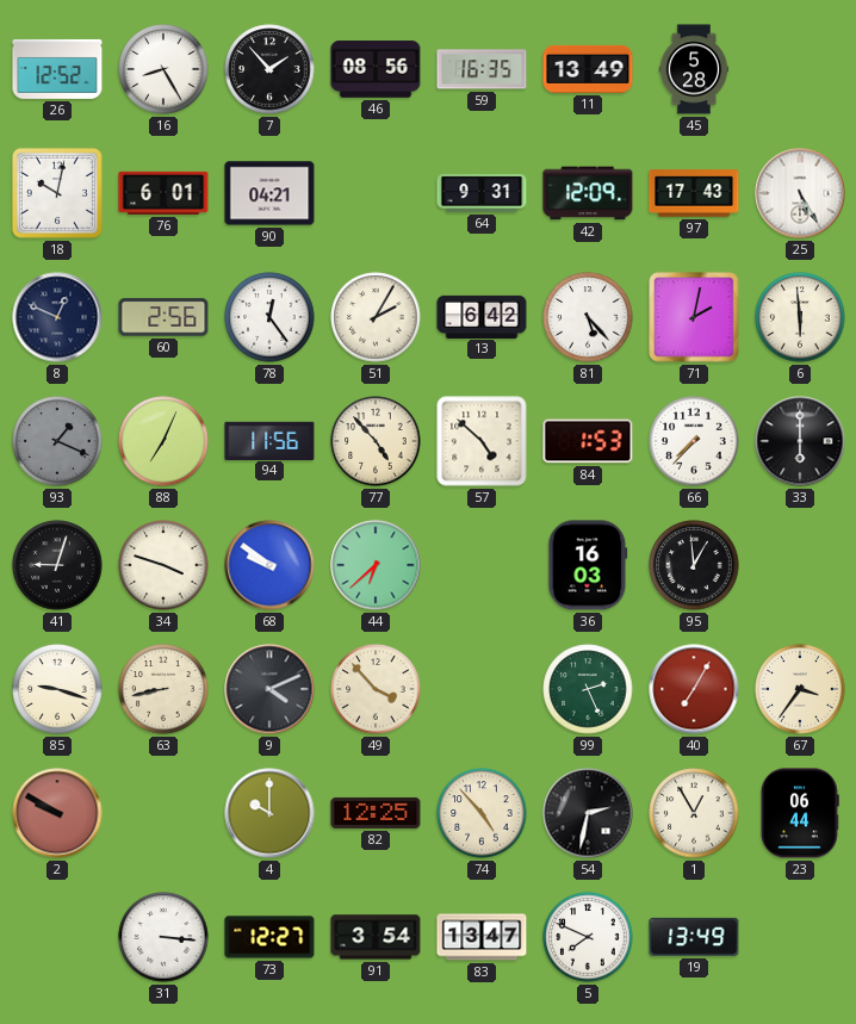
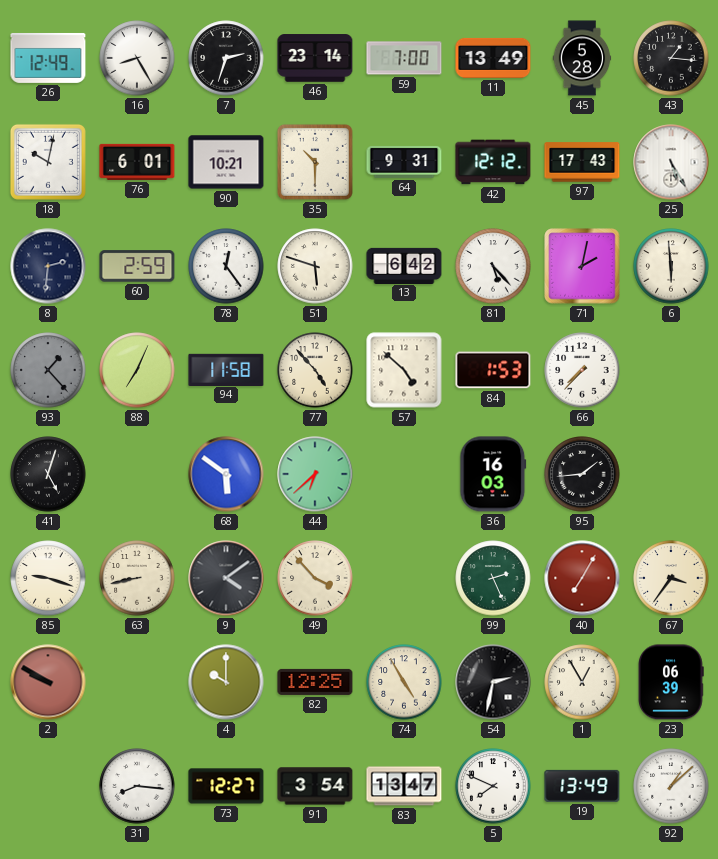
26: 12:52 -> 12:49
7: 1:53 -> 2:33
46: 08:56 -> 23:14
59: 16:35 -> 7:00
43: none -> 1:16
90: 04:21 -> 10:21
35: none -> 10:30
42: 12:09 -> 12:12
8: 12:49 -> 2:31
60: 2:56 -> 2:59
51: 2:05 -> 5:48
93: 1:19 -> 1:23
94: 11:56 -> 11:58
33: 6:00 -> none
41: 9:03 -> 5:03
34: 3:48 -> none
68: 9:51 -> 5:51
95: 12:59 -> 1:44
9: 4:11 -> 4:09
74: 4:53 -> 4:55
23: 06:44 -> 06:39
31: 3:16 -> 8:16
92: none -> 1:08
